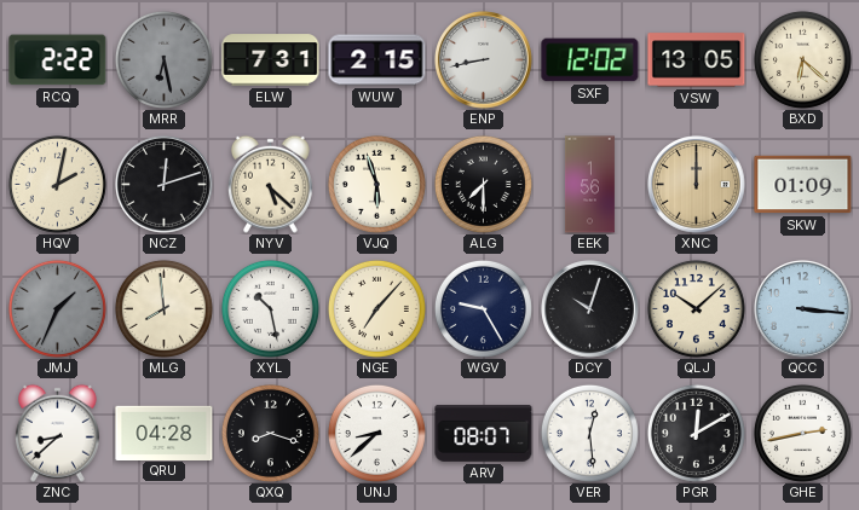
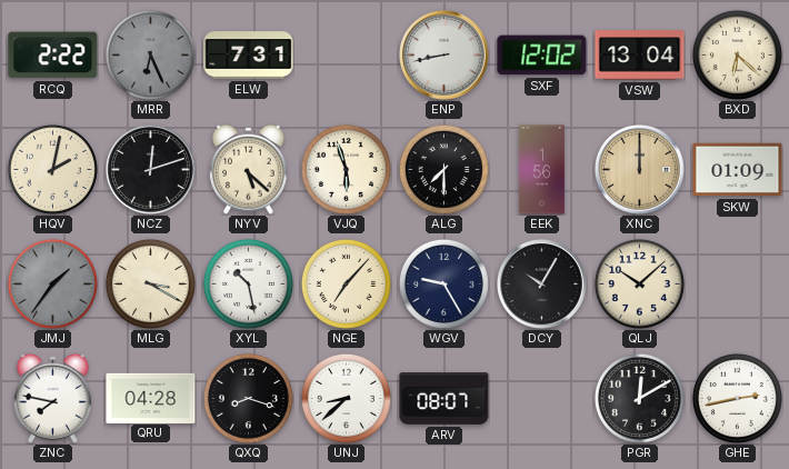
MRR: 6:28 -> 6:26
WUW: 2:15 -> none
VSW: 13:05 -> 13:04
JMJ: 1:34 -> 1:36
MLG: 7:59 -> 3:20
DCY: 10:03 -> 10:05
QCC: 3:16 -> none
ZNC: 8:38 -> 7:47
VER: 12:29 -> none
